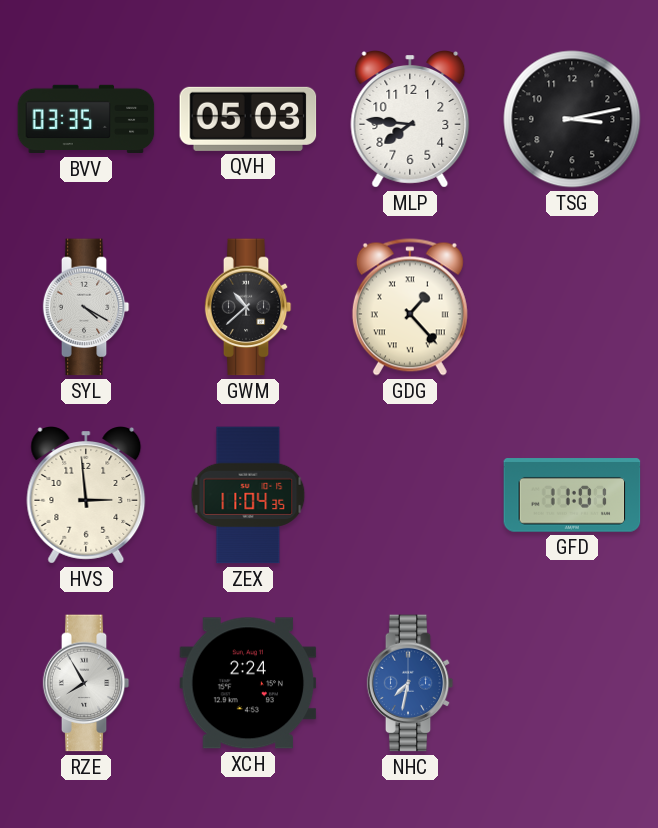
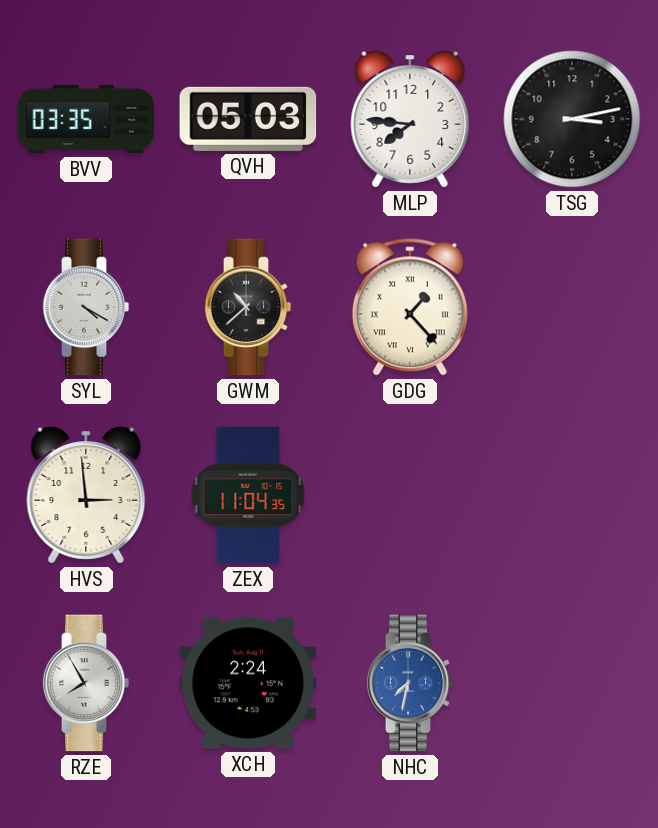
GFD: 11:01 -> none
